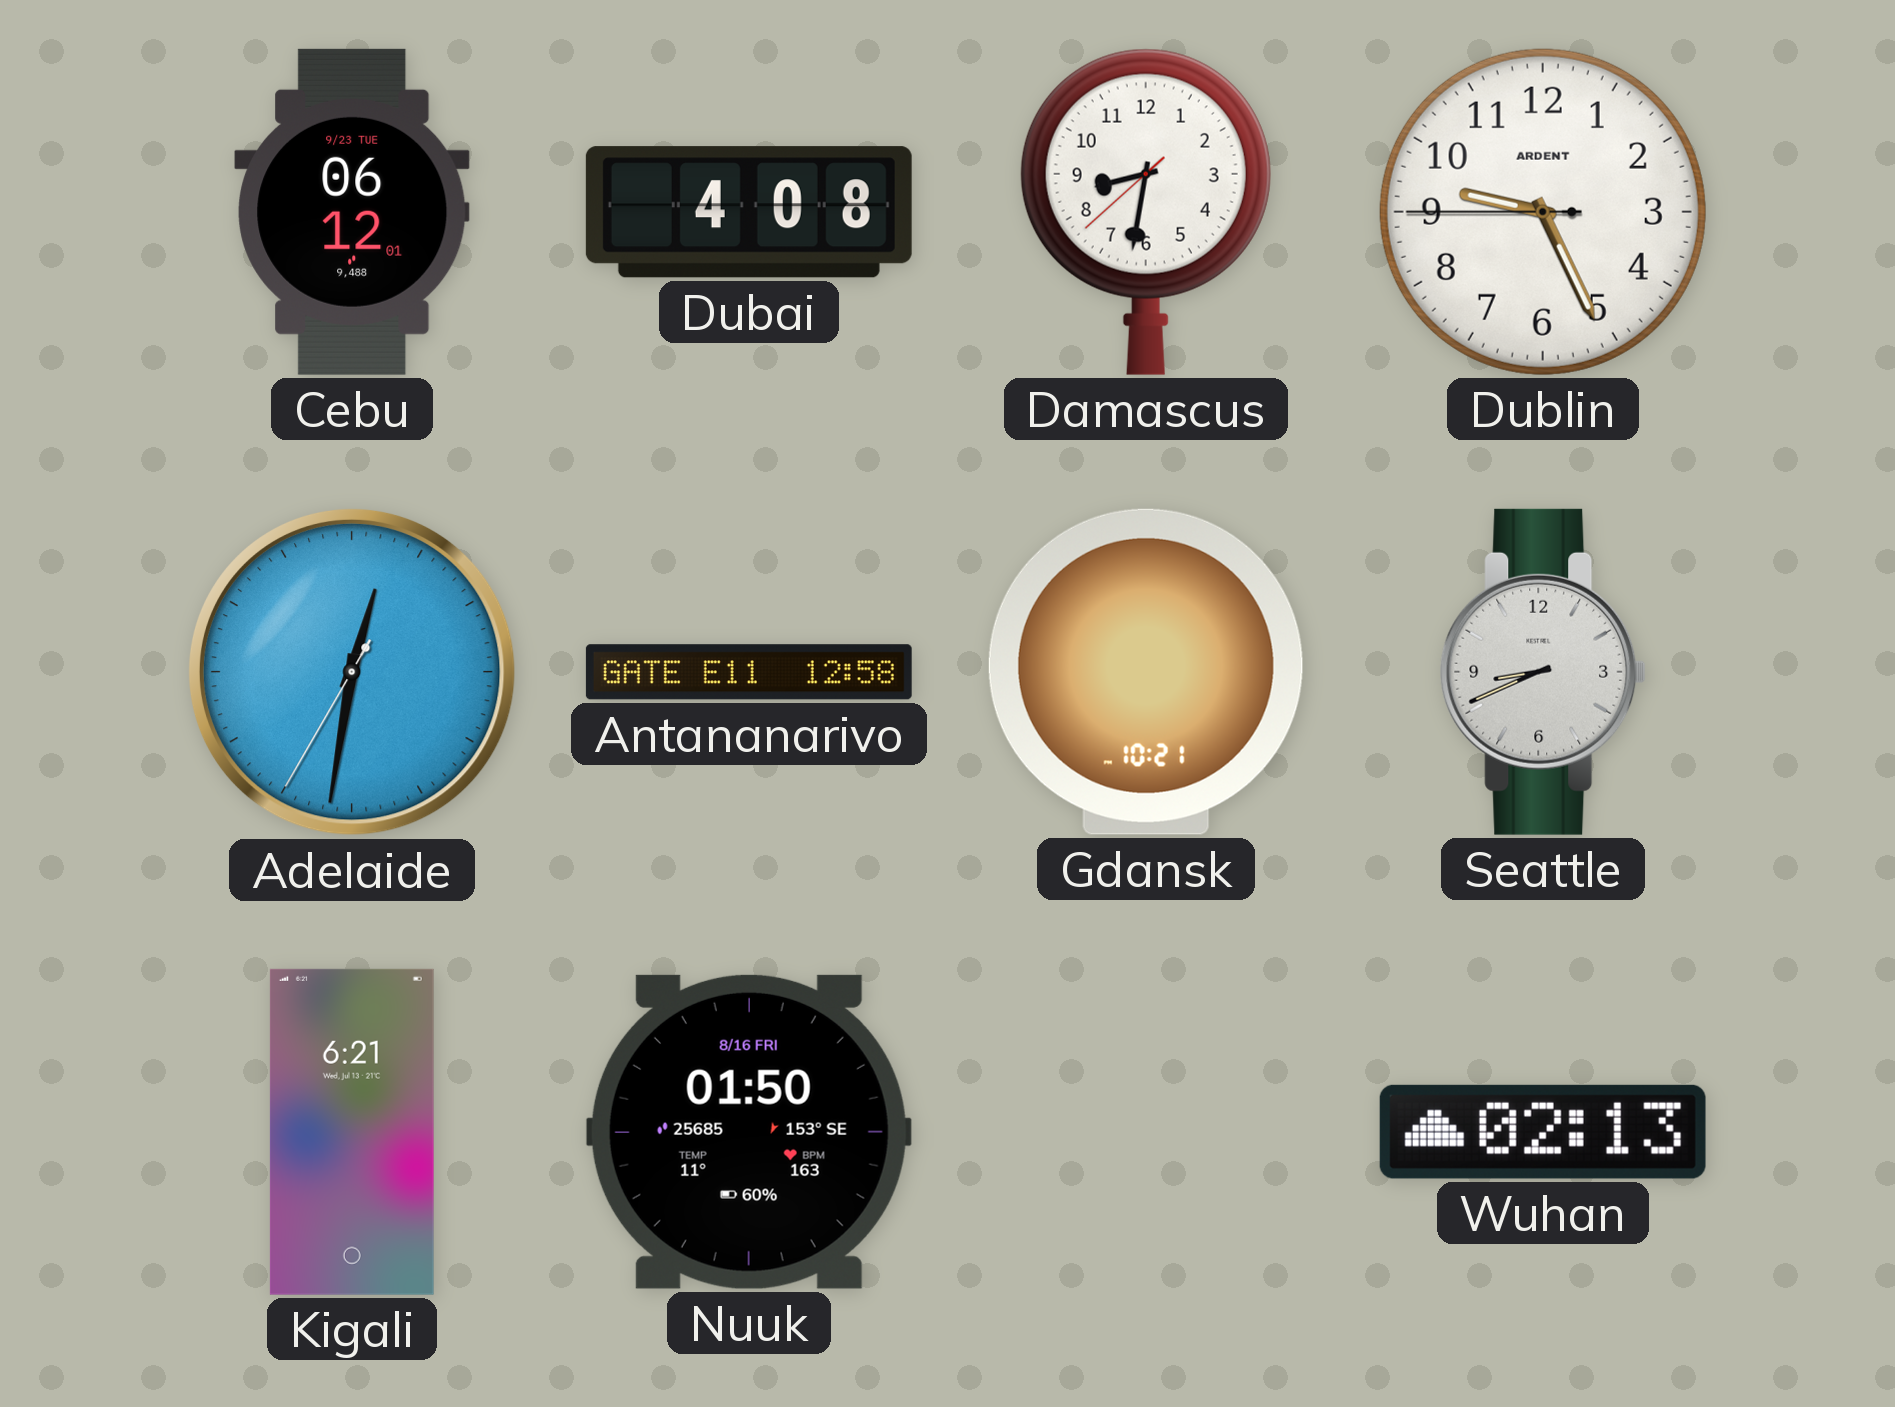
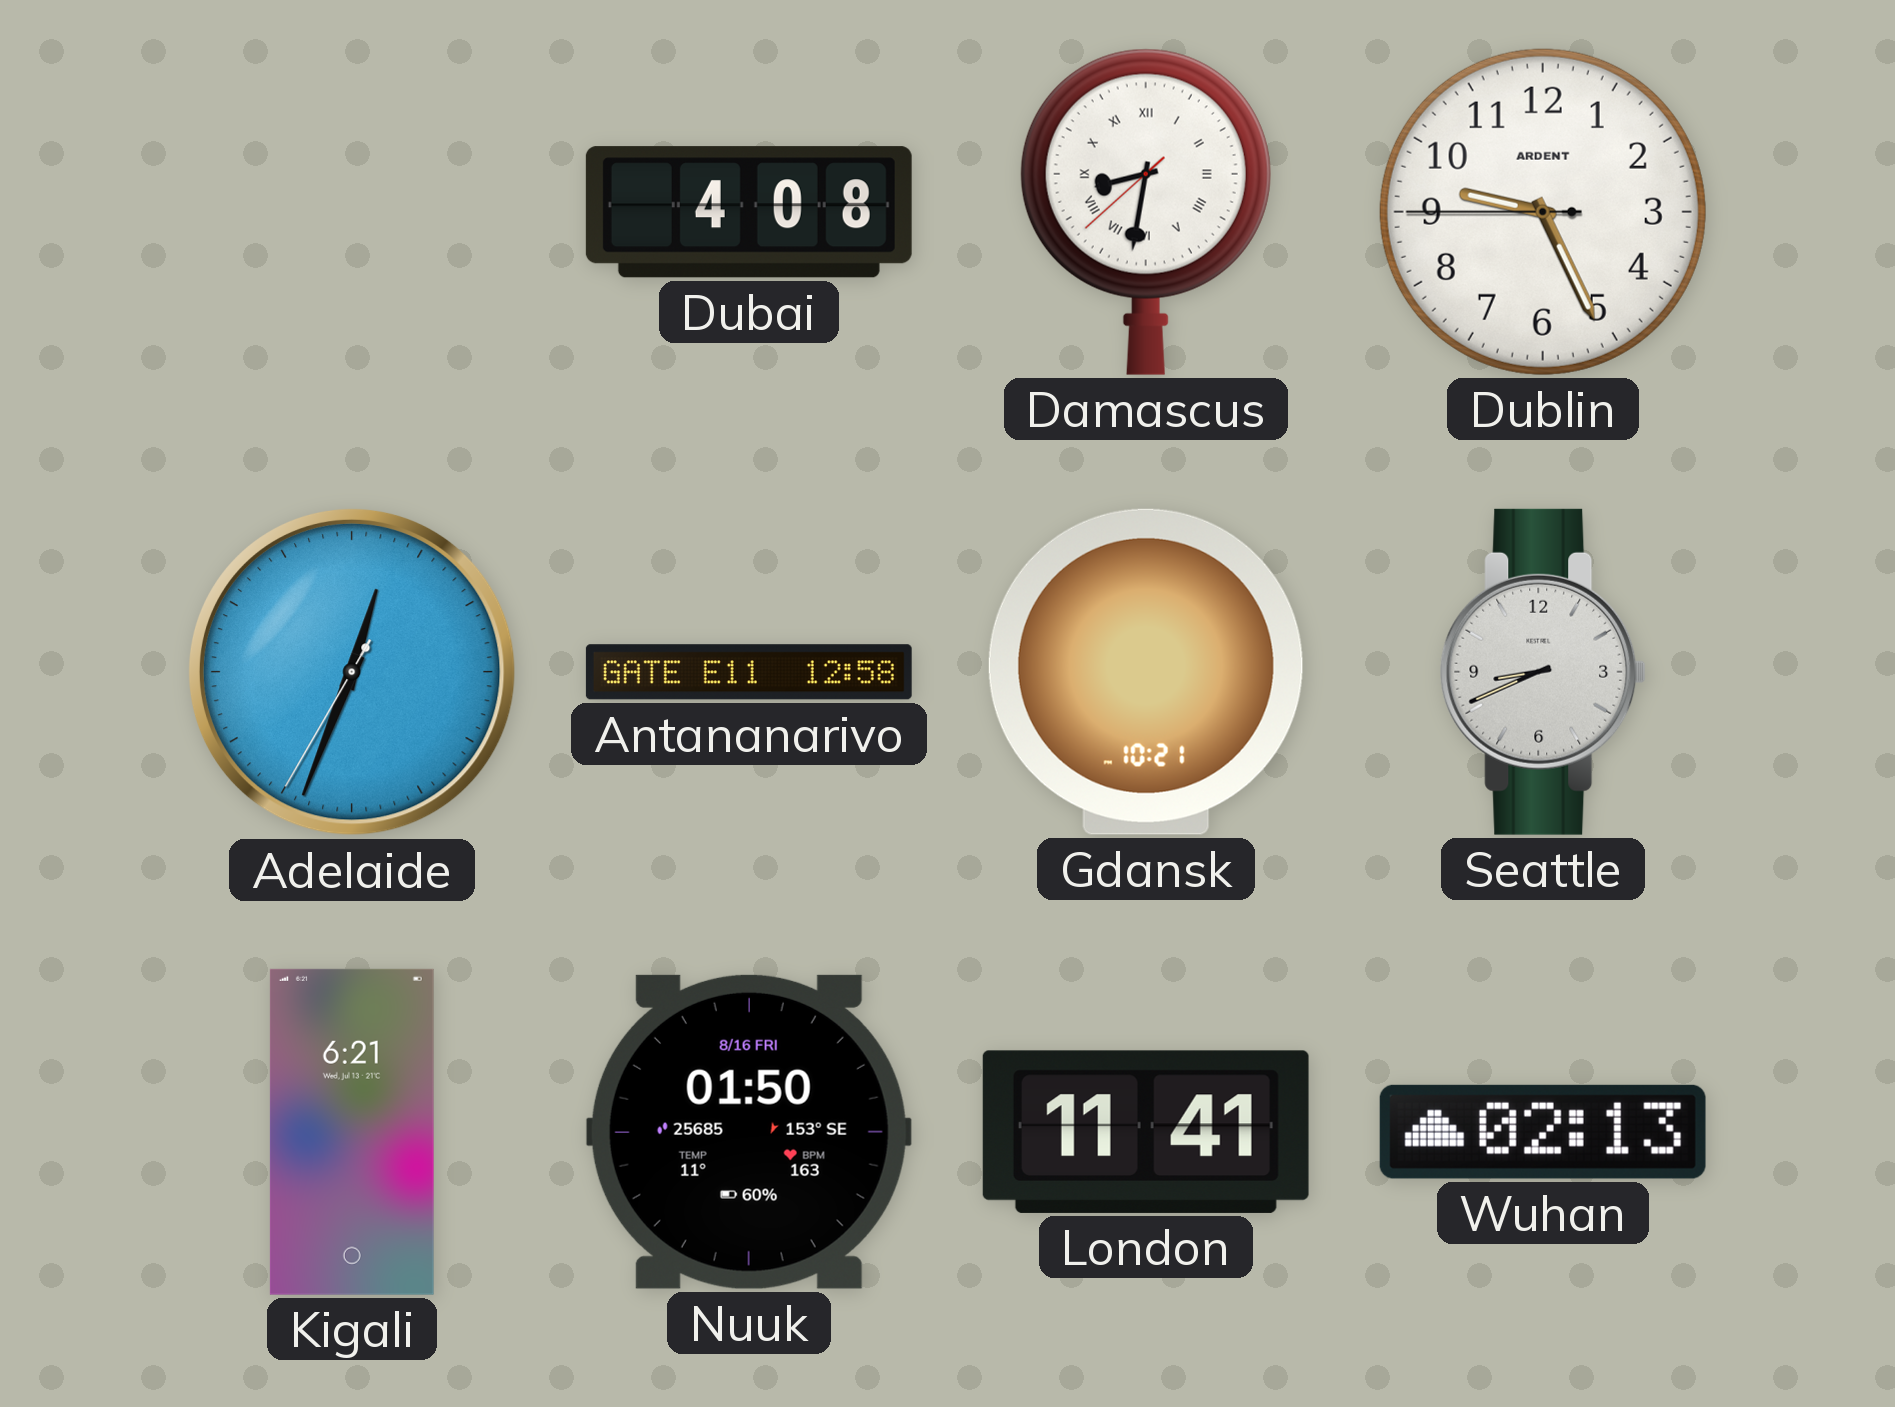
Cebu: 06:12 -> none
Damascus numerals: Arabic -> Roman
Adelaide: 12:31 -> 12:33
London: none -> 11:41
